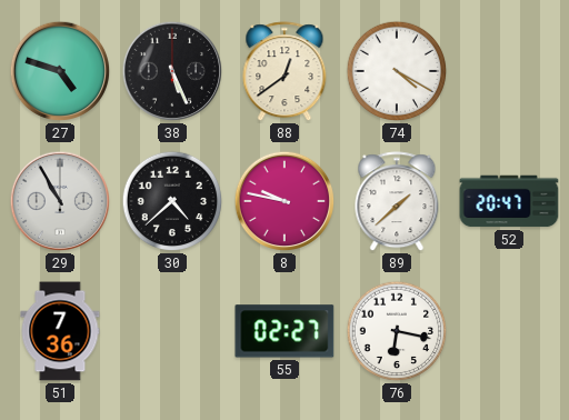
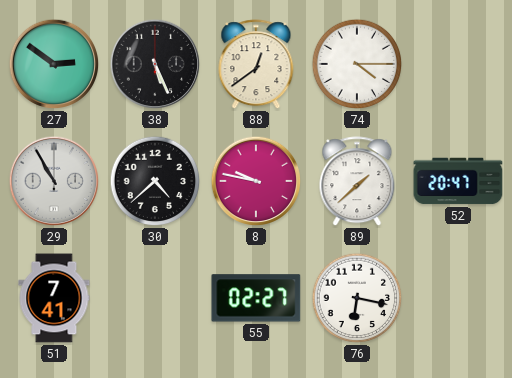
27: 4:48 -> 2:51
74: 4:20 -> 4:15
51: 7:36 -> 7:41
